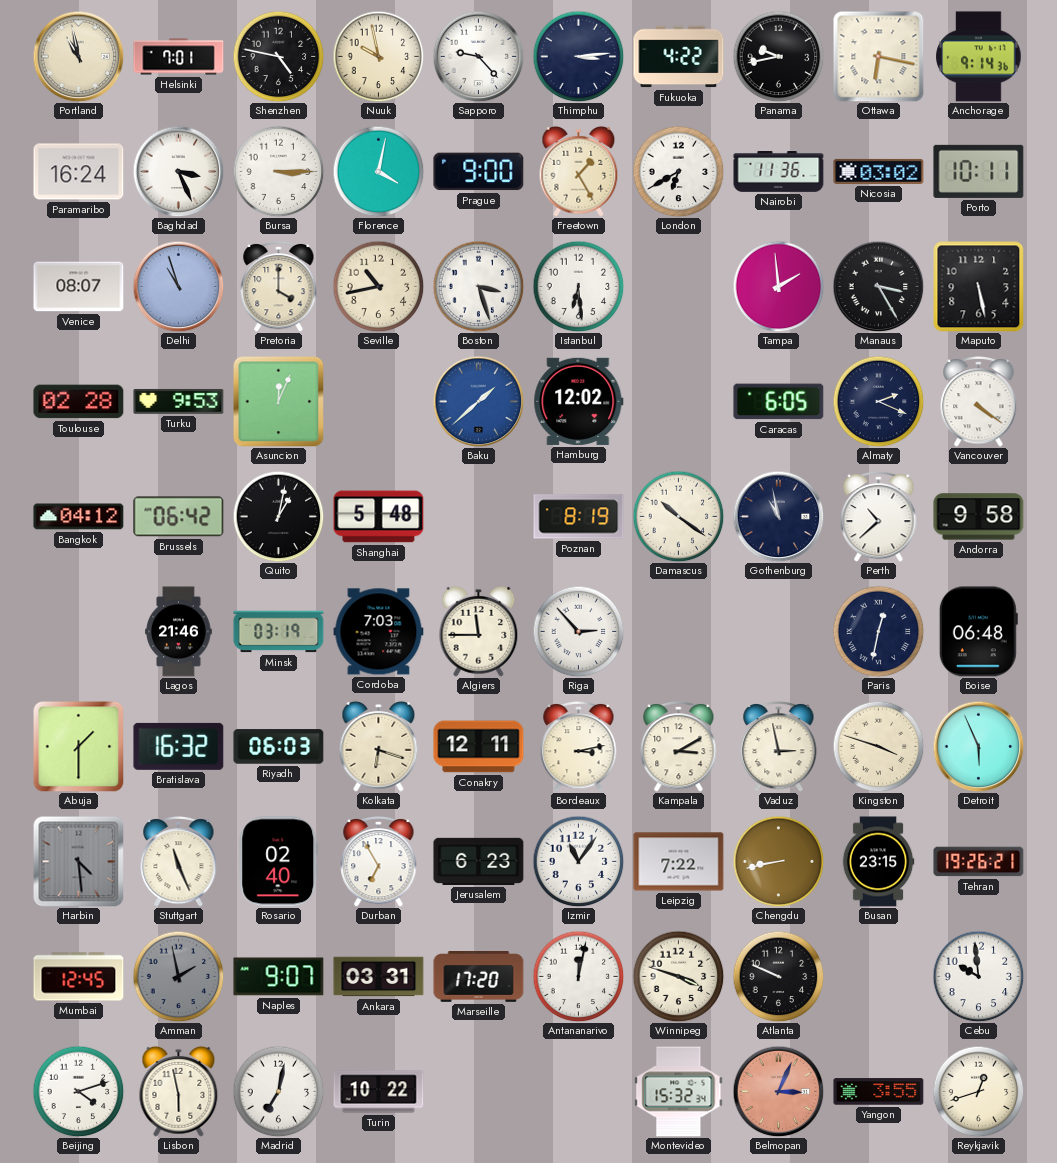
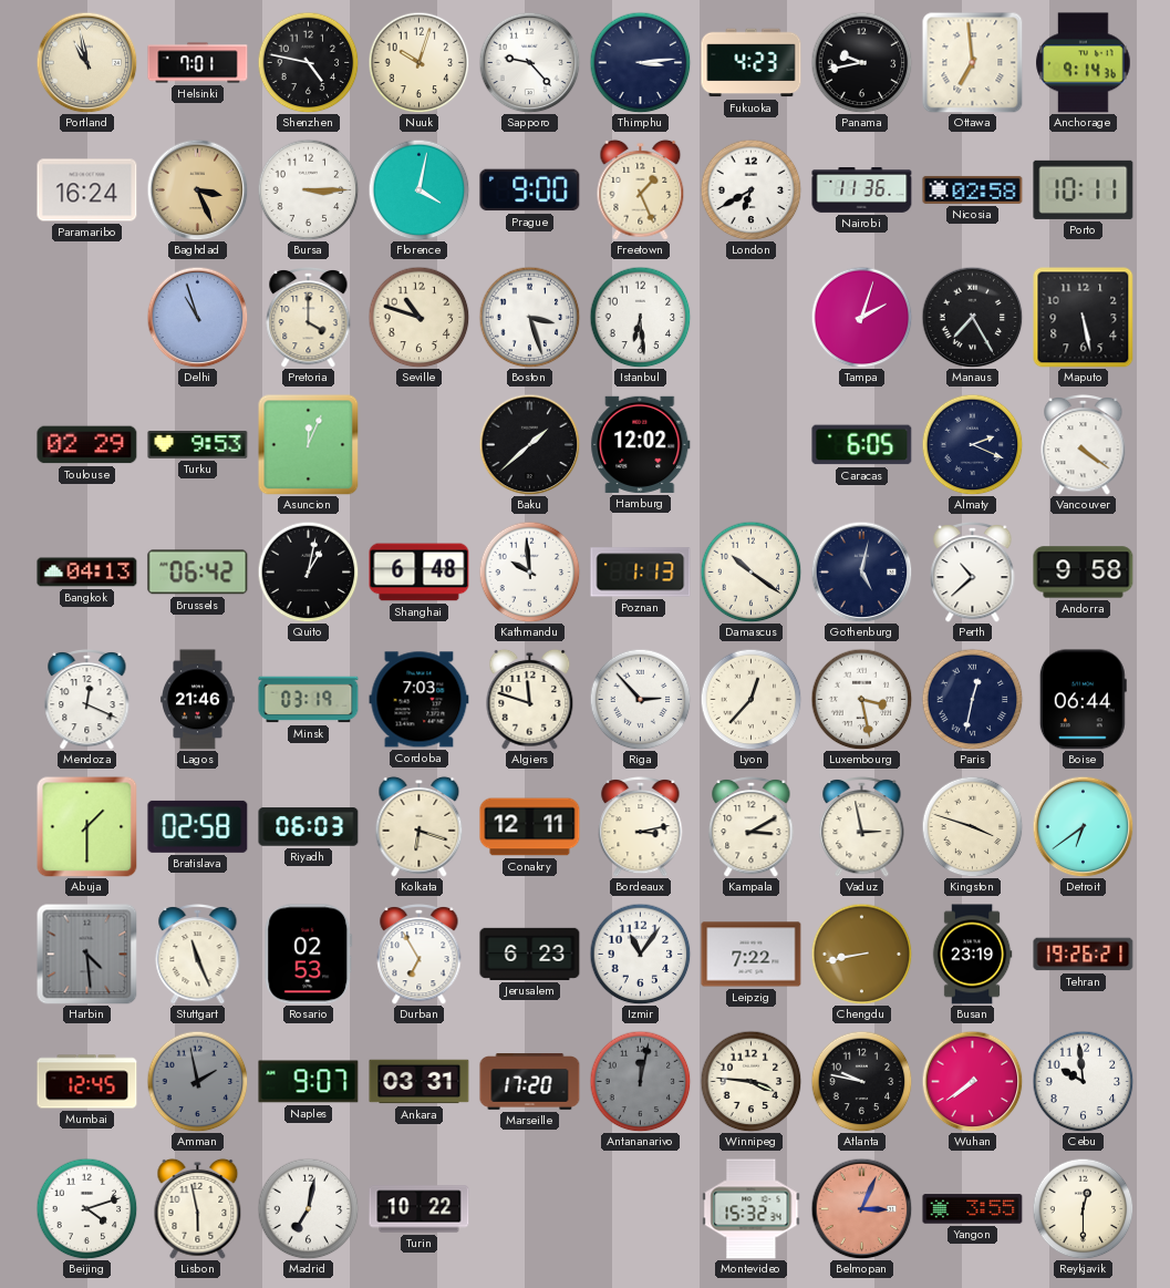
Nuuk: 9:58 -> 10:03
Fukuoka: 4:22 -> 4:23
Ottawa: 6:17 -> 6:59
Baghdad dial: white -> champagne
Freetown: 1:25 -> 1:26
Nicosia: 03:02 -> 02:58
Venice: 08:07 -> none
Seville: 10:43 -> 10:48
Tampa: 1:59 -> 2:03
Manaus: 3:25 -> 7:25
Toulouse: 02:28 -> 02:29
Baku dial: blue -> black
Bangkok: 04:12 -> 04:13
Shanghai: 5:48 -> 6:48
Kathmandu: none -> 9:59
Poznan: 8:19 -> 1:13
Gothenburg: 10:58 -> 5:02
Mendoza: none -> 12:19
Algiers: 11:45 -> 11:48
Lyon: none -> 12:37
Luxembourg: none -> 3:28
Boise: 06:48 -> 06:44
Bratislava: 16:32 -> 02:58
Detroit: 5:56 -> 6:39
Rosario: 02:40 -> 02:53
Busan: 23:15 -> 23:19
Antananarivo dial: white -> grey
Winnipeg: 3:48 -> 3:46
Atlanta: 9:49 -> 9:47
Wuhan: none -> 7:39
Reykjavik: 12:42 -> 12:30
